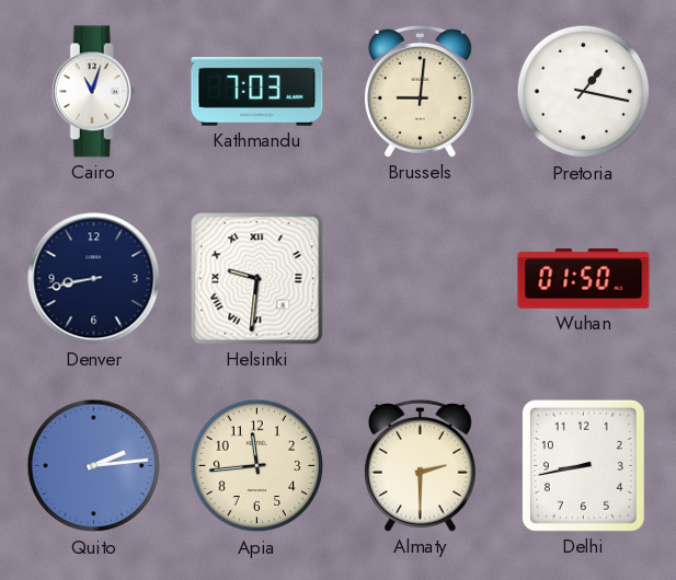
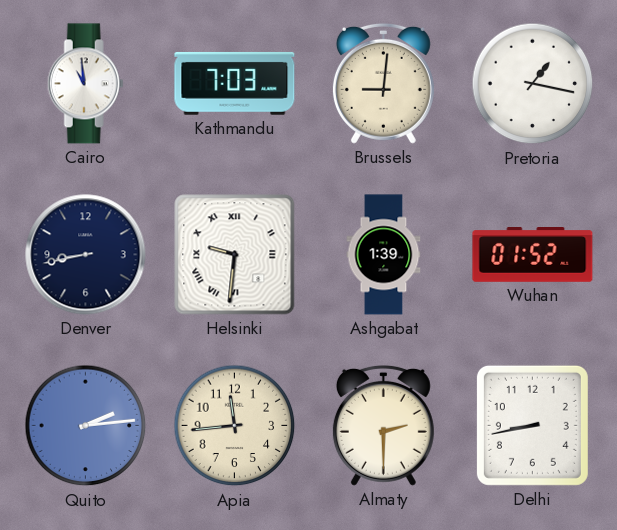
Cairo: 11:03 -> 10:59
Ashgabat: none -> 1:39
Wuhan: 01:50 -> 01:52
